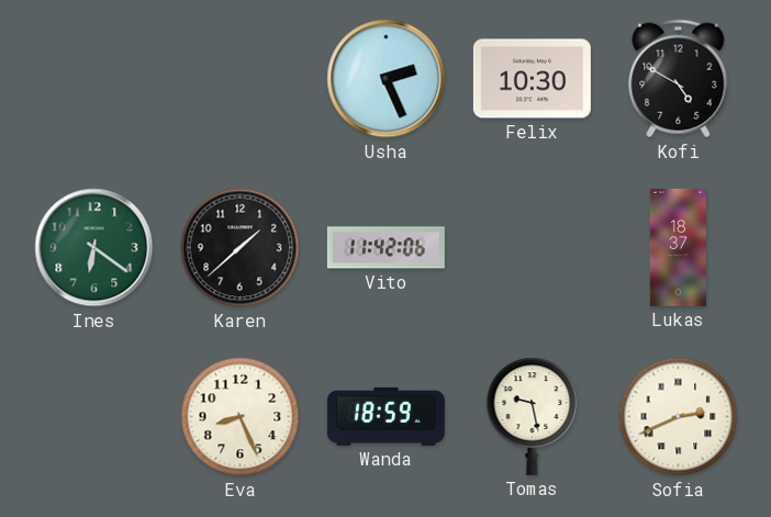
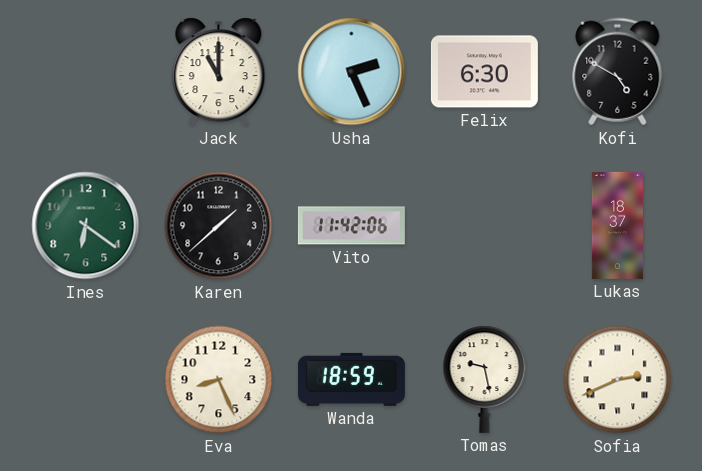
Jack: none -> 11:00
Felix: 10:30 -> 6:30
